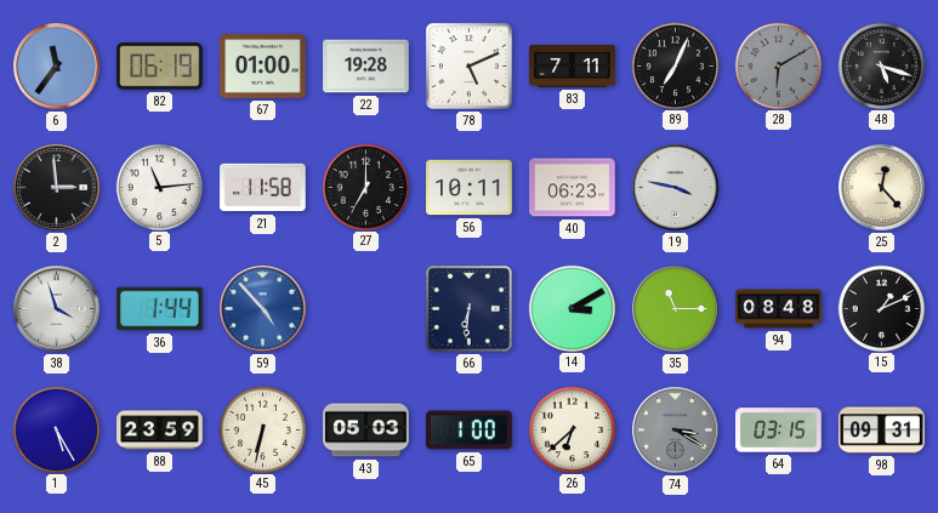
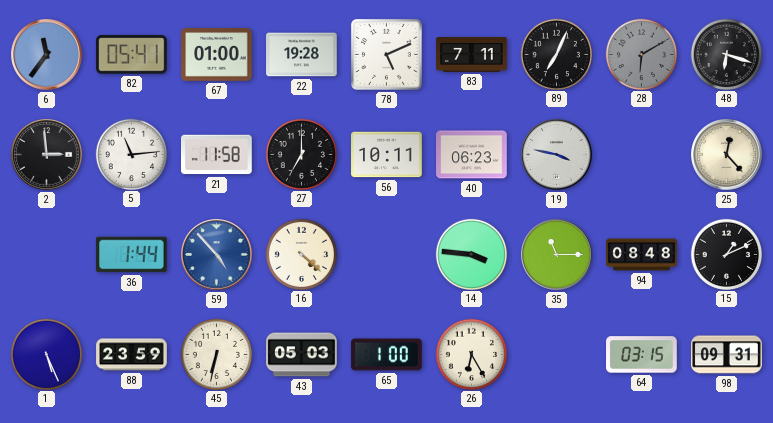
82: 06:19 -> 05:41
48: 5:18 -> 6:18
38: 3:57 -> none
16: none -> 4:22
66: 6:31 -> none
14: 3:10 -> 3:46
1: 5:25 -> 5:26
26: 6:38 -> 6:25
74: 3:20 -> none
